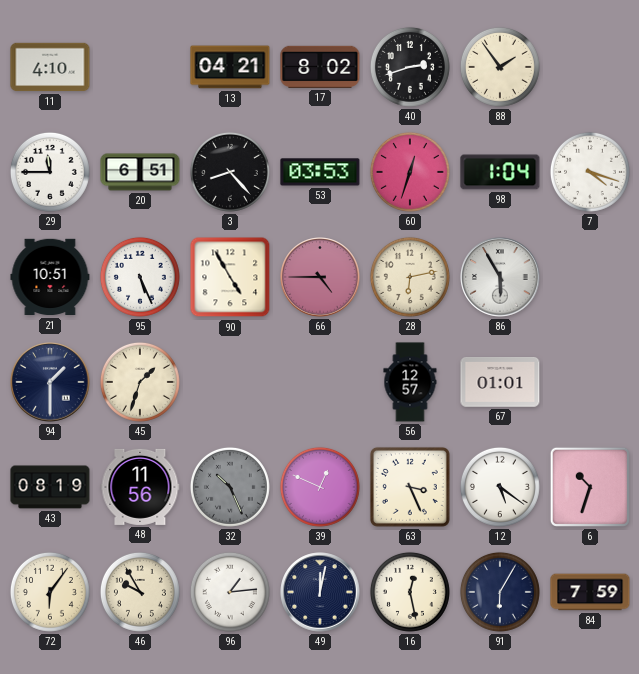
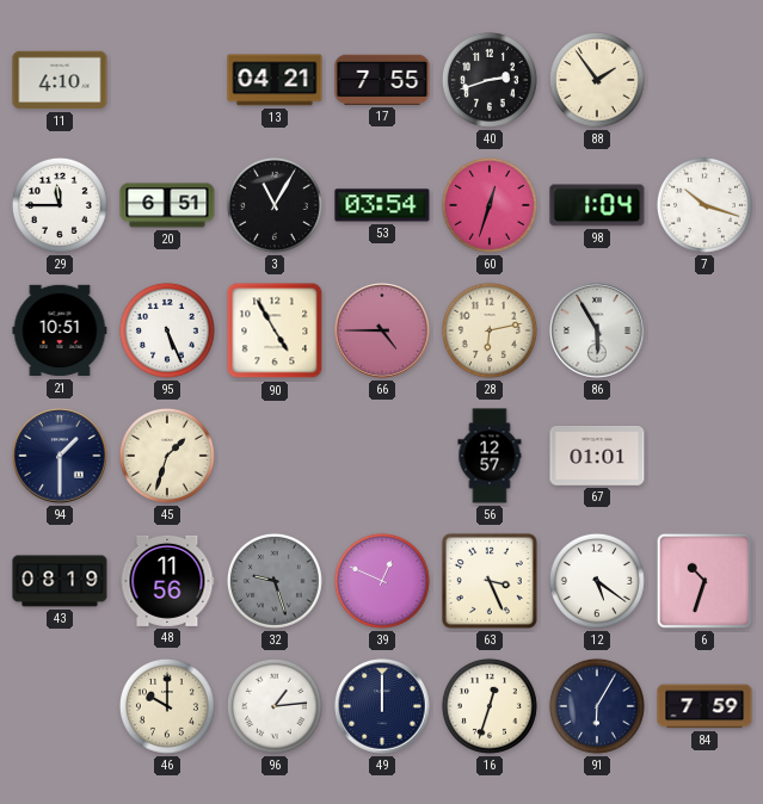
17: 8:02 -> 7:55
3: 8:23 -> 11:05
53: 03:53 -> 03:54
7: 4:18 -> 10:18
32: 10:26 -> 9:27
72: 6:06 -> none
46: 9:55 -> 10:00
49: 12:02 -> 12:00
16: 12:28 -> 12:33
